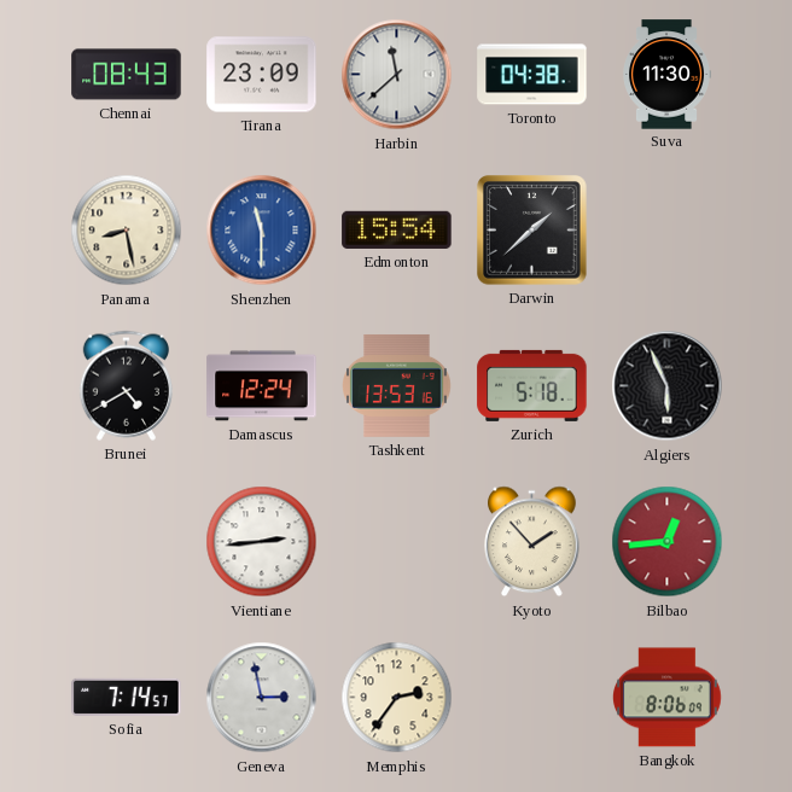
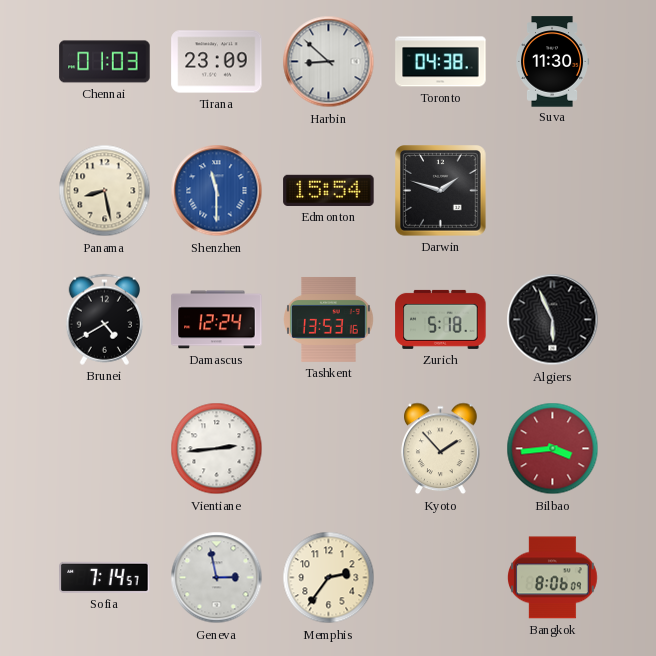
Chennai: 08:43 -> 01:03
Harbin: 11:38 -> 8:52
Darwin: 1:38 -> 1:48
Bilbao: 12:44 -> 3:44
